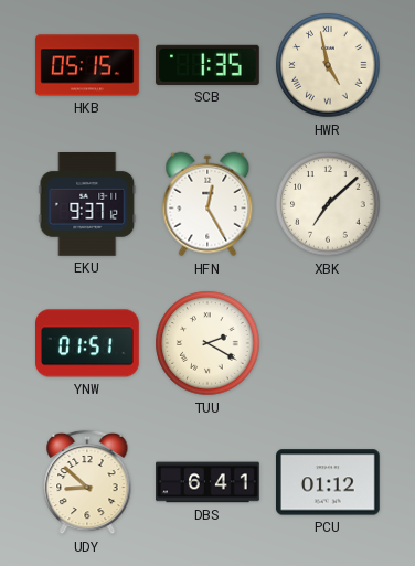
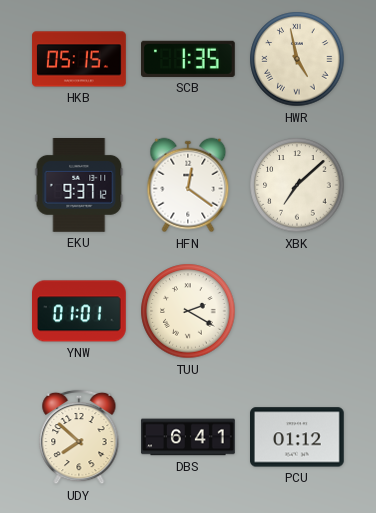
HFN: 12:25 -> 12:21
YNW: 01:51 -> 01:01
UDY: 8:52 -> 7:52
